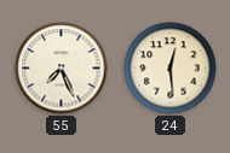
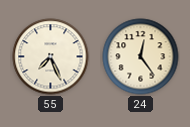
24: 12:29 -> 12:24
